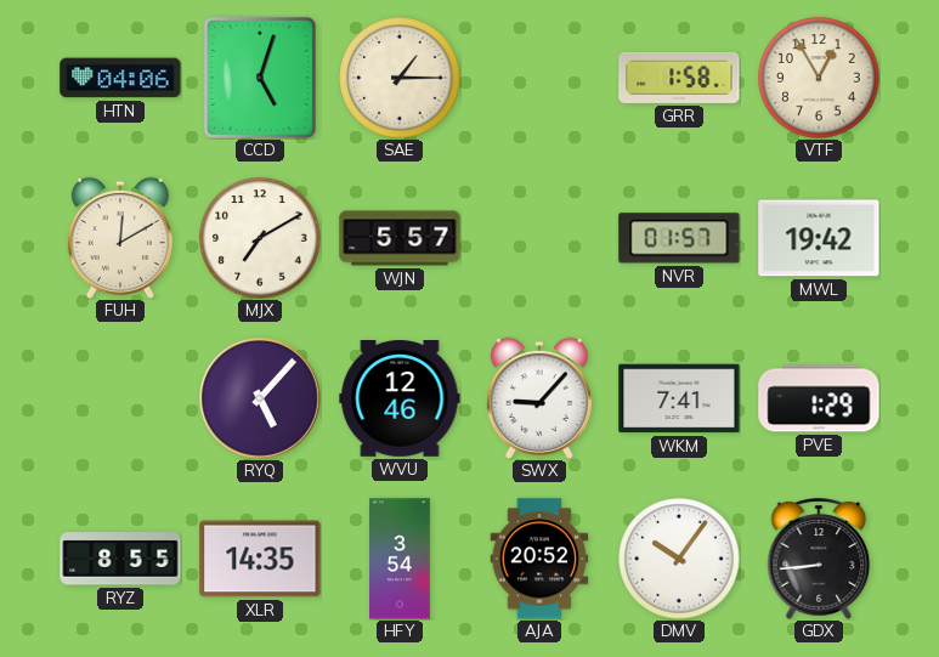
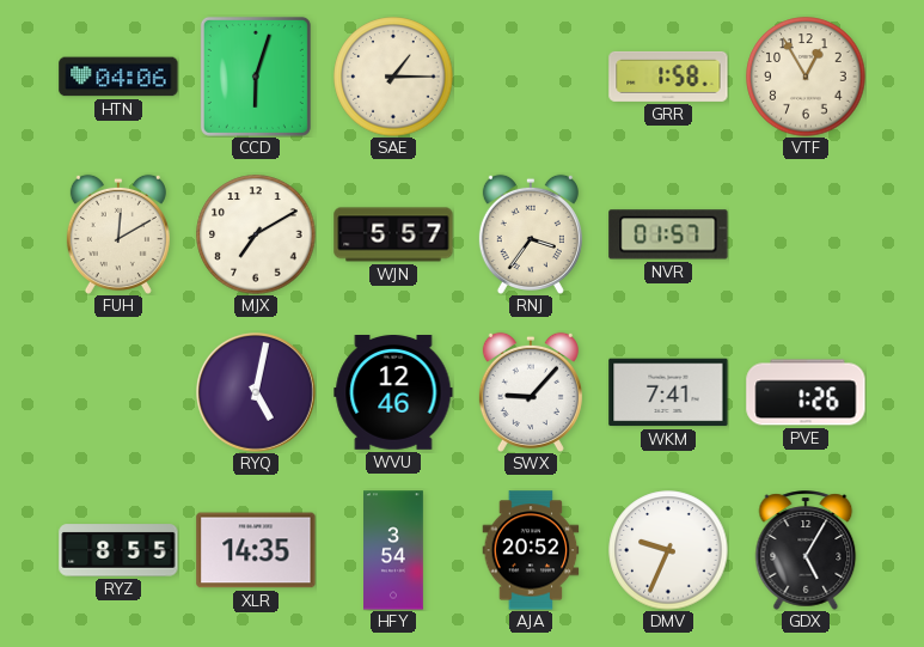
CCD: 5:03 -> 6:03
RNJ: none -> 3:36
MWL: 19:42 -> none
RYQ: 5:07 -> 5:02
PVE: 1:29 -> 1:26
DMV: 10:06 -> 9:34
GDX: 8:44 -> 5:05
